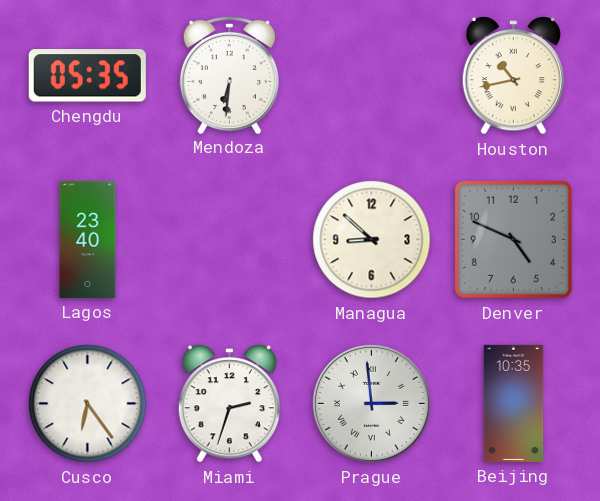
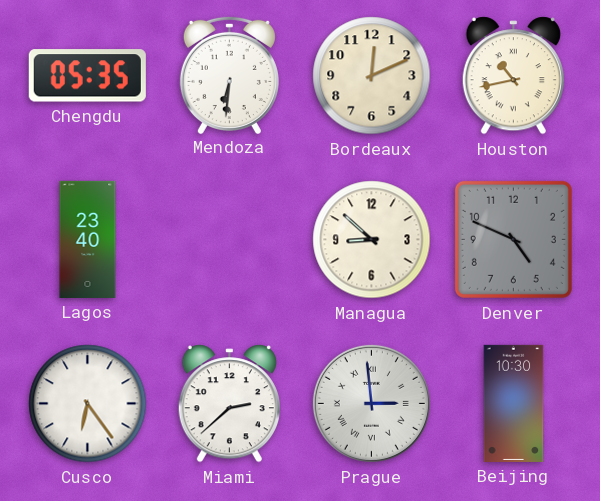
Bordeaux: none -> 12:11
Miami: 2:33 -> 2:38
Beijing: 10:35 -> 10:30
